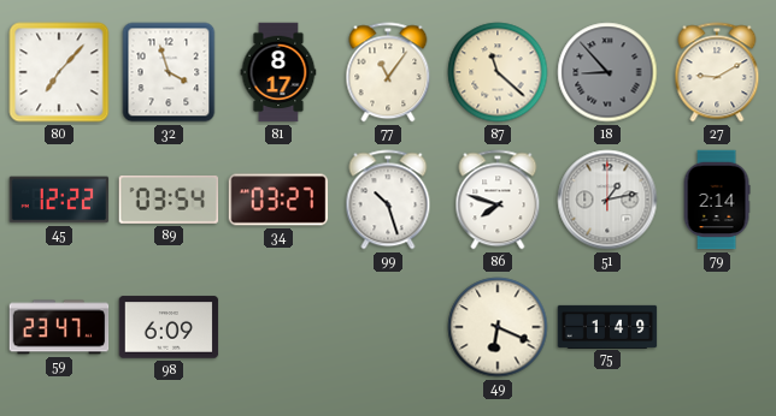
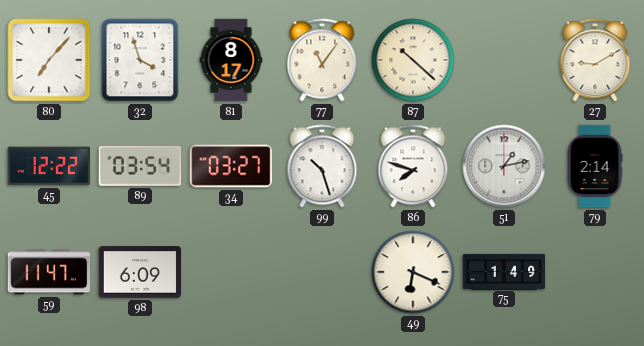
87: 11:22 -> 10:22
18: 8:53 -> none
59: 23:47 -> 11:47
